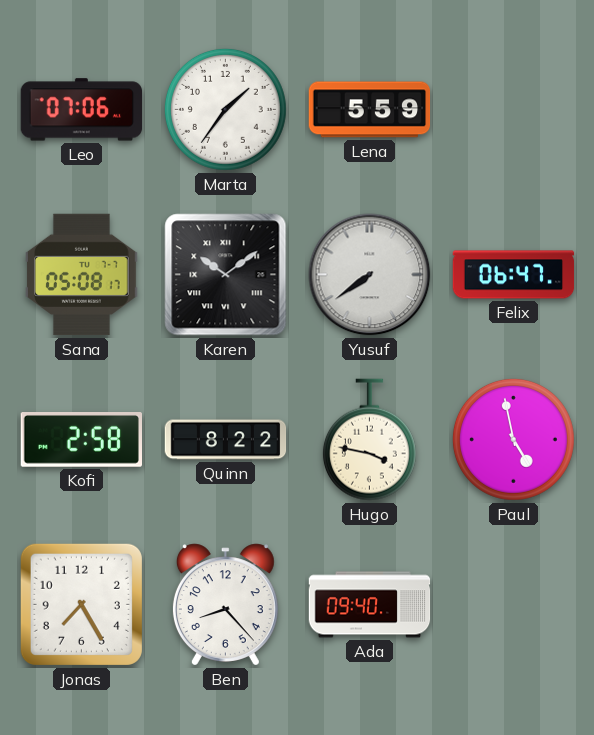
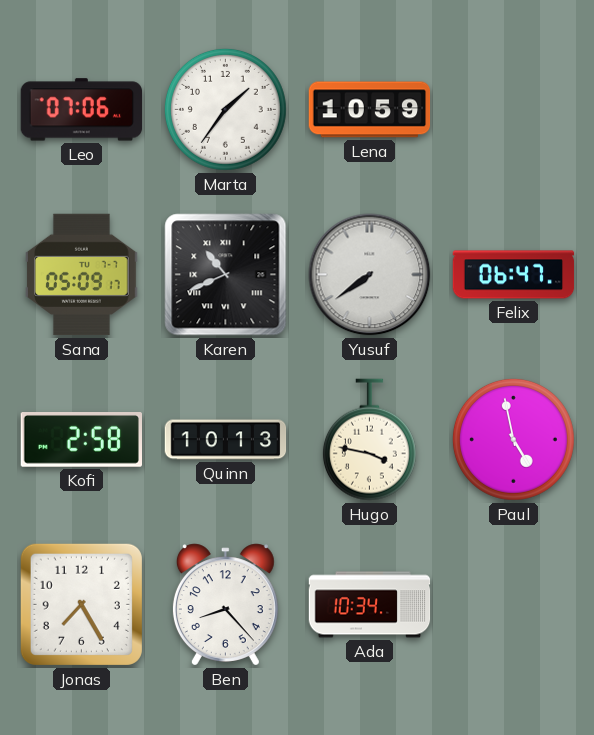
Lena: 5:59 -> 10:59
Sana: 05:08 -> 05:09
Karen: 10:09 -> 10:41
Quinn: 8:22 -> 10:13
Ada: 09:40 -> 10:34
